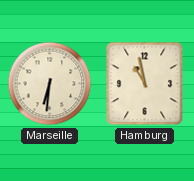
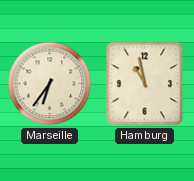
Marseille: 6:31 -> 6:36
